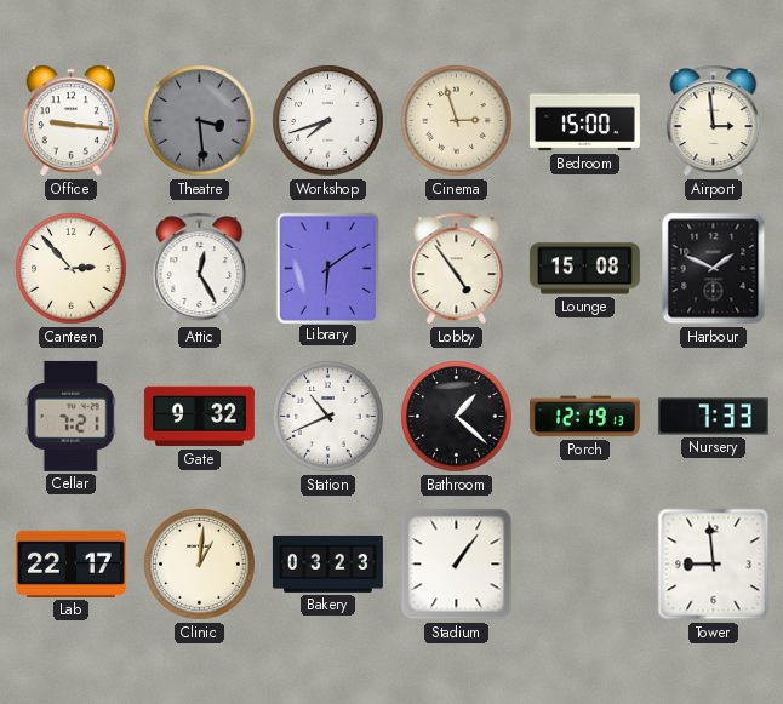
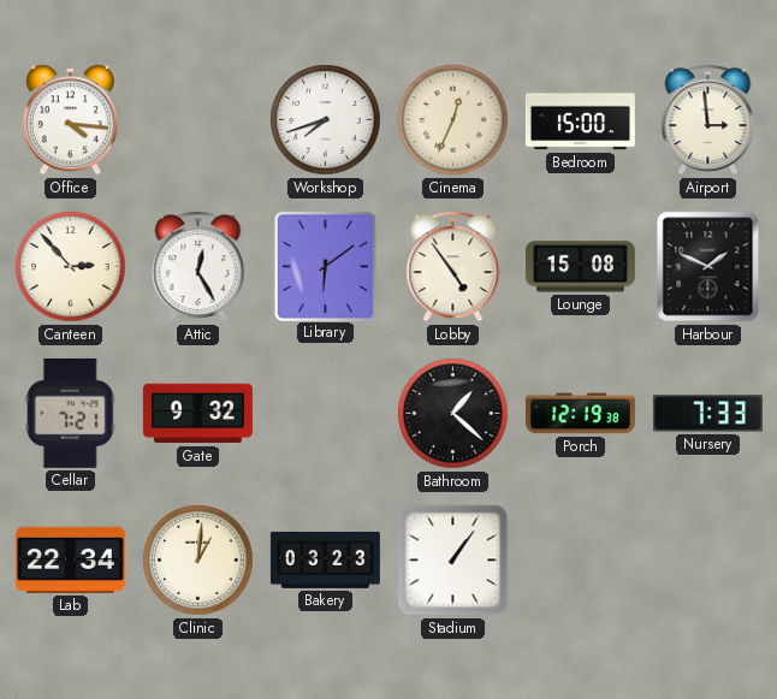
Office: 9:16 -> 4:16
Theatre: 3:29 -> none
Cinema: 2:57 -> 12:34
Station: 10:41 -> none
Porch: 12:19:13 -> 12:19:38
Lab: 22:17 -> 22:34
Tower: 8:59 -> none
